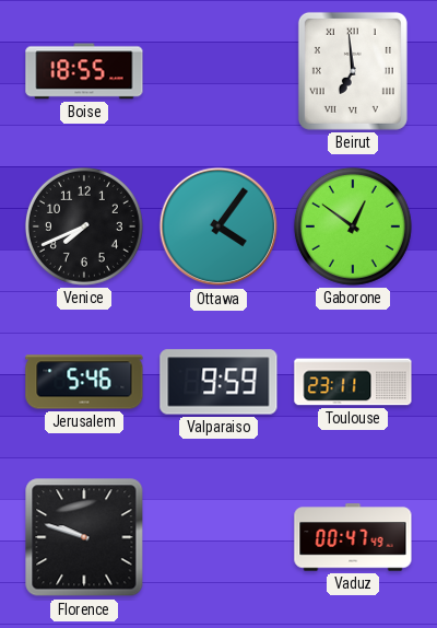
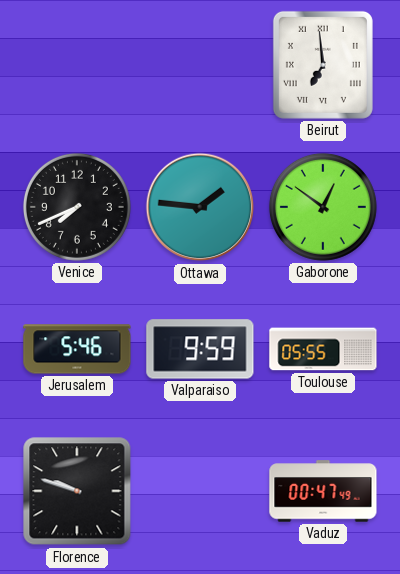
Boise: 18:55 -> none
Ottawa: 4:06 -> 1:46
Toulouse: 23:11 -> 05:55
